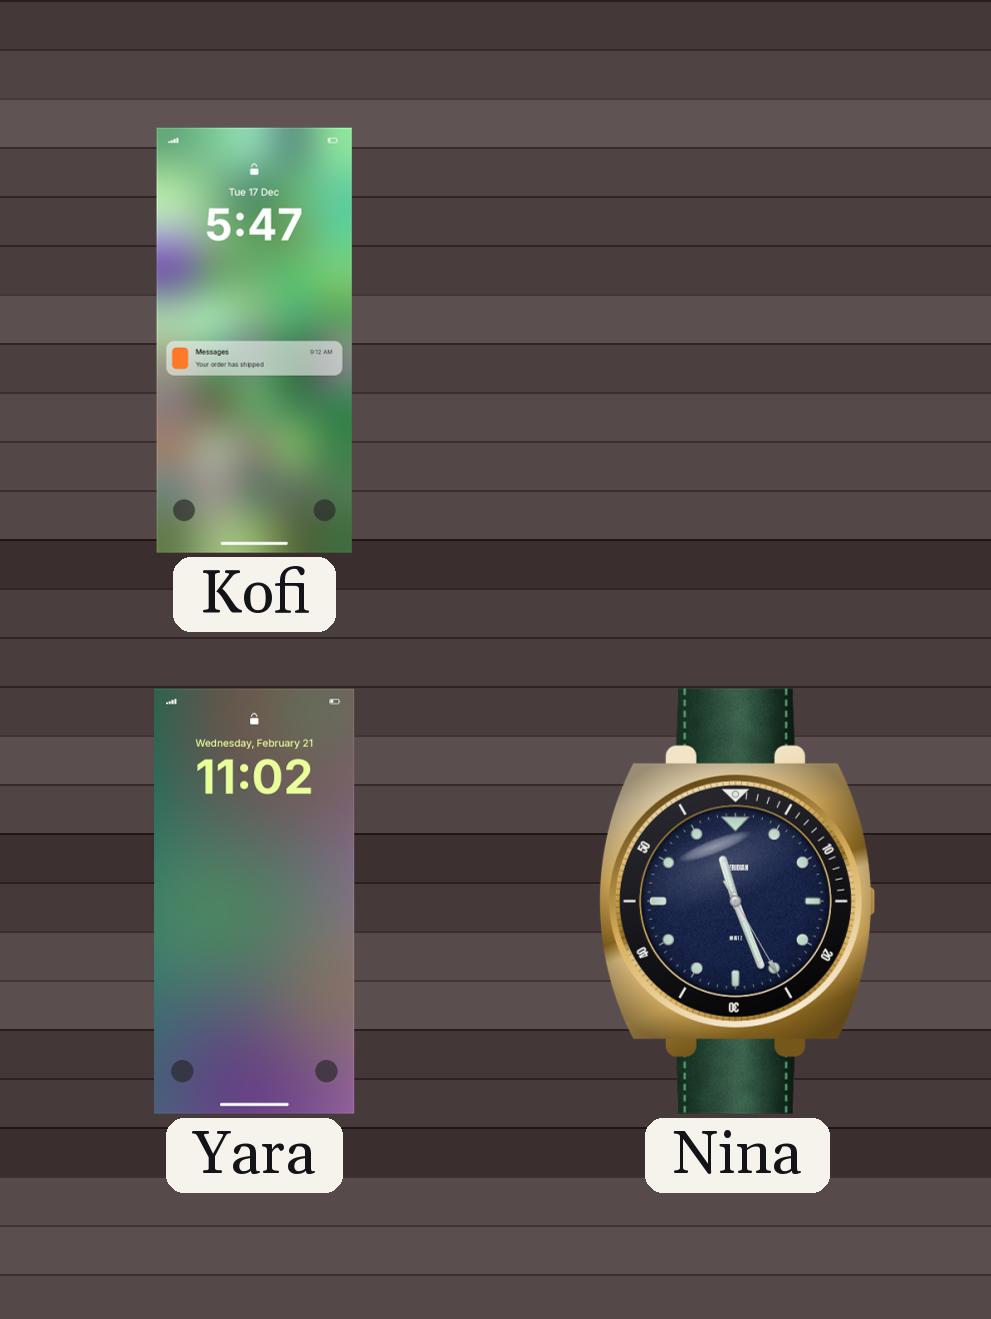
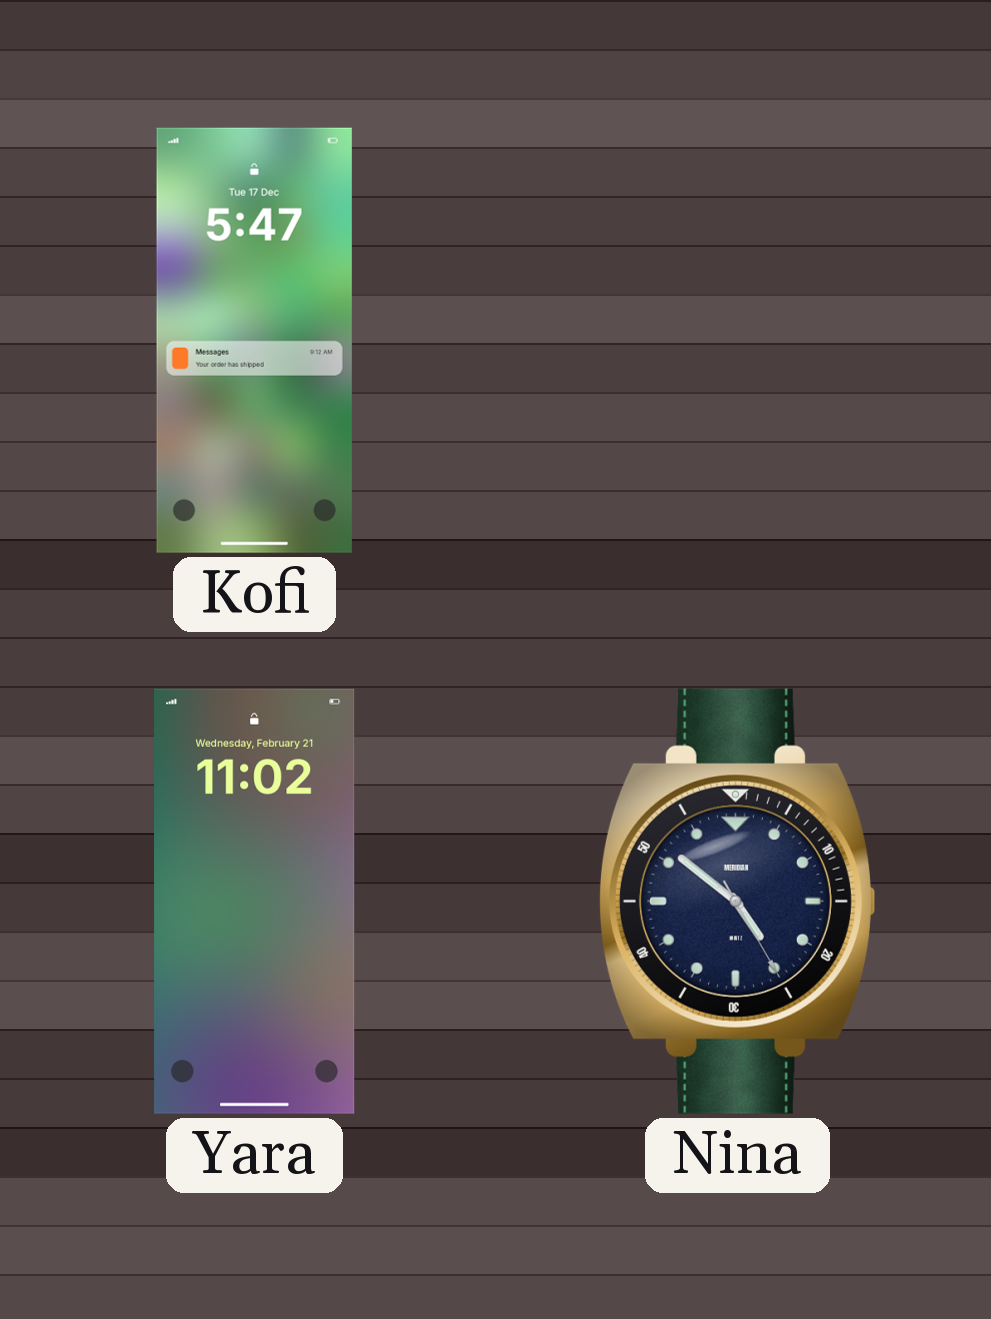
Nina: 11:26 -> 4:51
